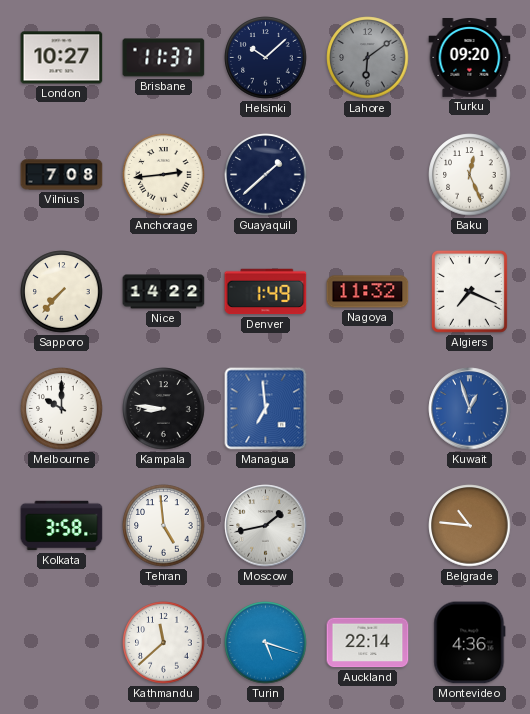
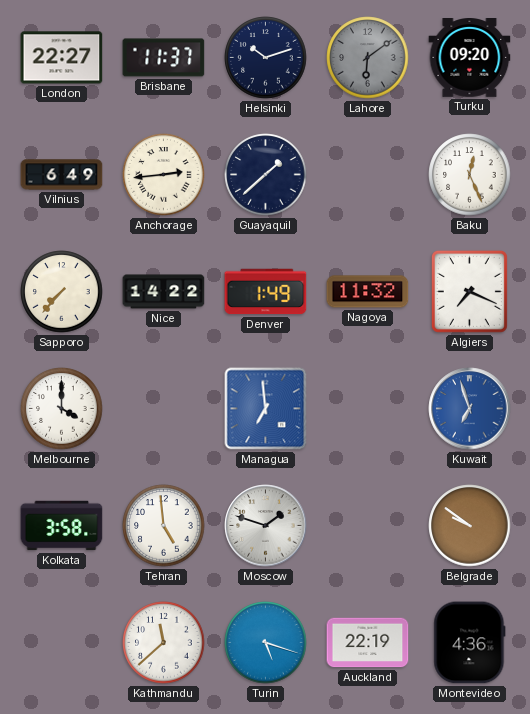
London: 10:27 -> 22:27
Helsinki: 10:08 -> 10:12
Vilnius: 7:08 -> 6:49
Melbourne: 10:00 -> 4:00
Kampala: 8:46 -> none
Kuwait: 12:57 -> 6:57
Moscow: 1:43 -> 1:48
Belgrade: 10:46 -> 9:51
Auckland: 22:14 -> 22:19
